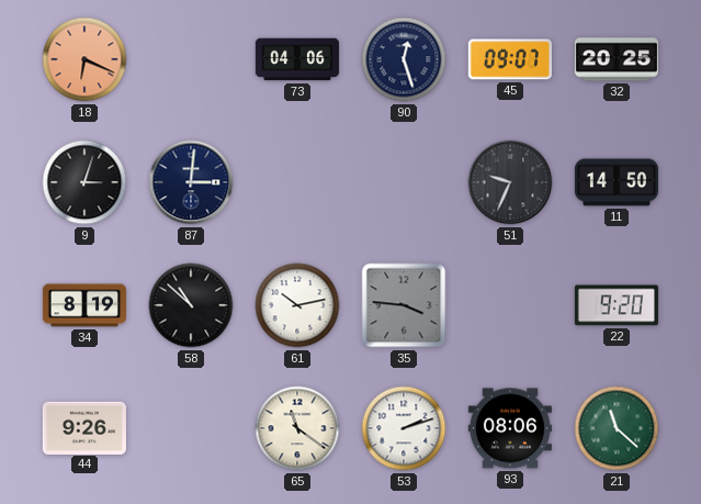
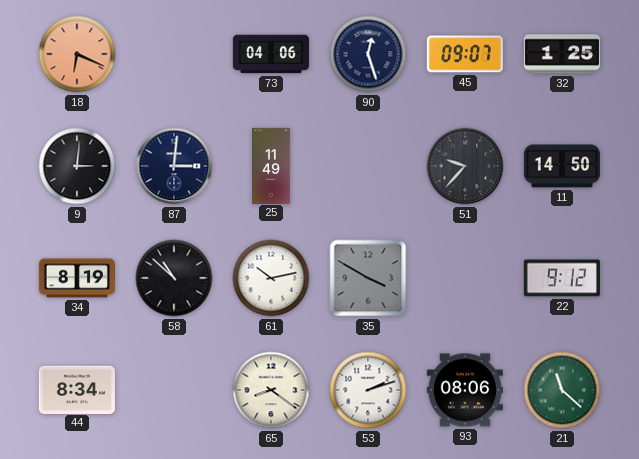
32: 20:25 -> 1:25
9: 3:03 -> 3:01
25: none -> 11:49
51: 9:34 -> 9:37
35: 3:46 -> 3:50
22: 9:20 -> 9:12
44: 9:26 -> 8:34
65: 11:21 -> 8:21
